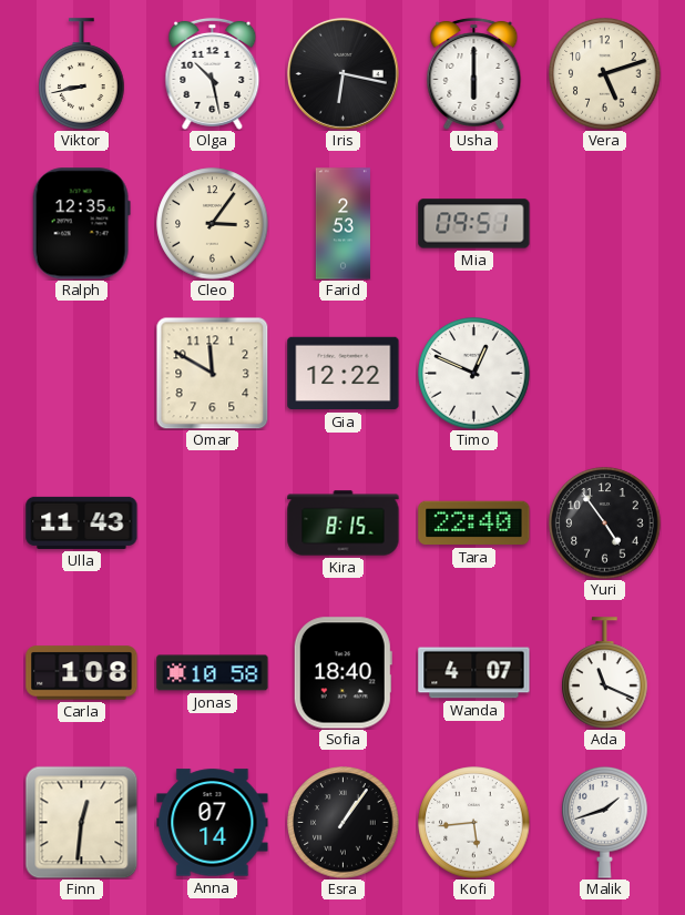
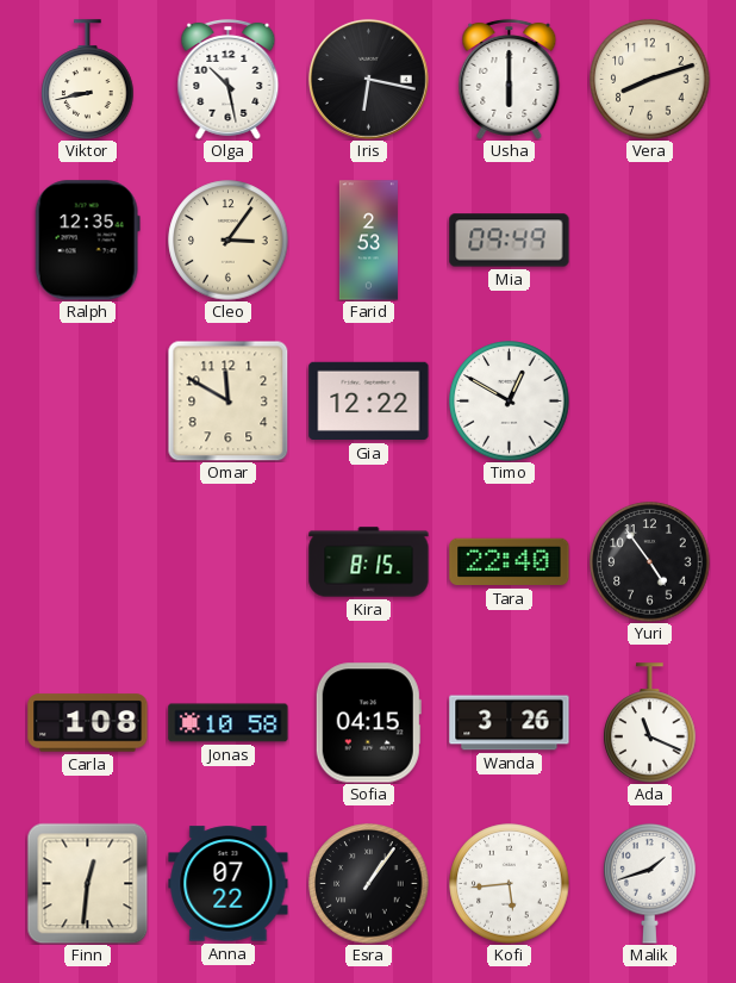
Vera: 5:12 -> 8:12
Mia: 09:51 -> 09:49
Timo: 12:49 -> 12:50
Ulla: 11:43 -> none
Sofia: 18:40 -> 04:15
Wanda: 4:07 -> 3:26
Anna: 07:14 -> 07:22
